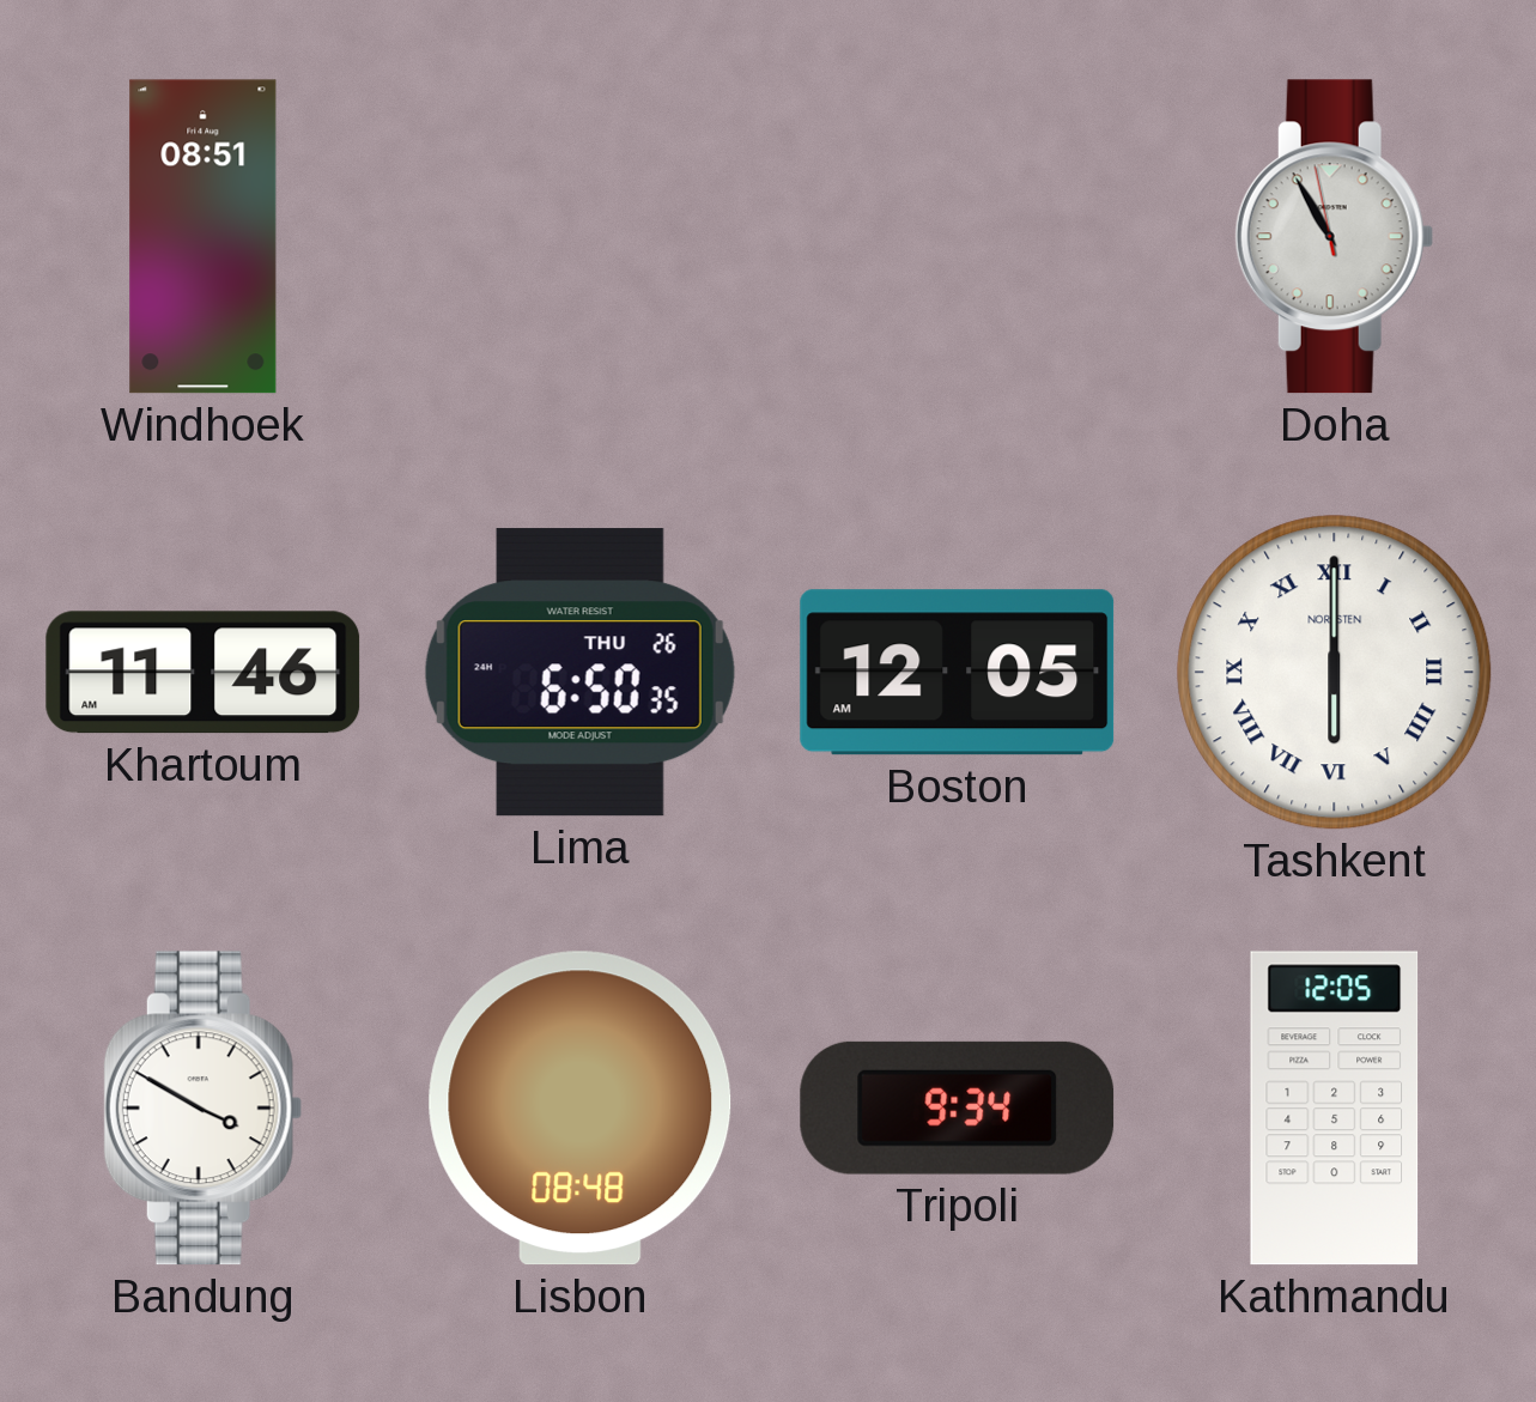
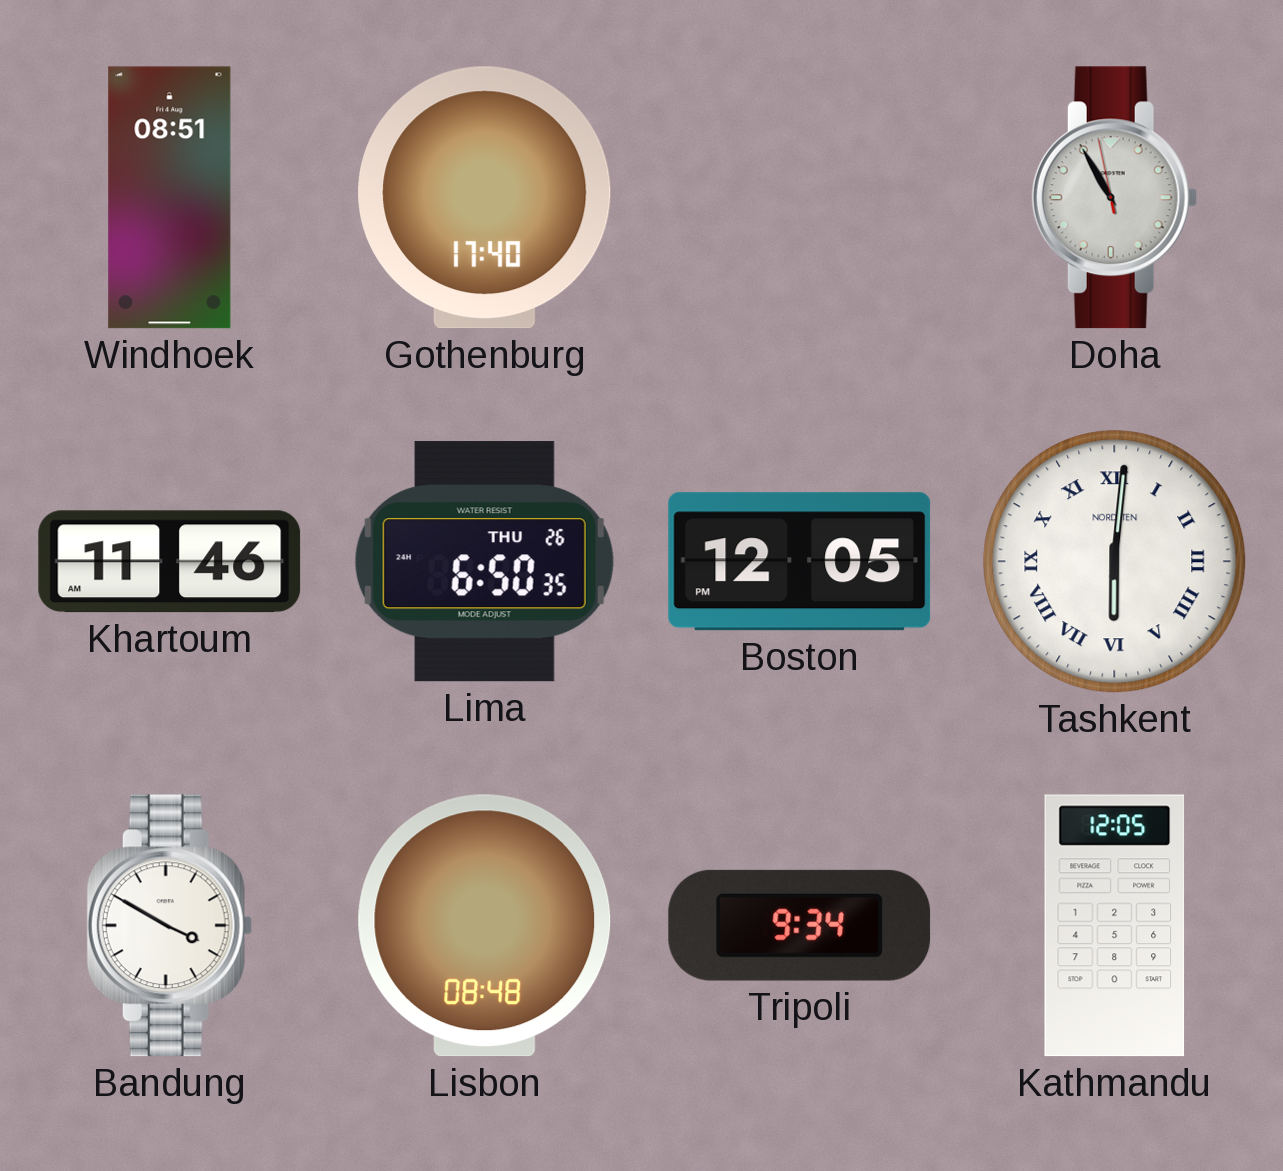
Gothenburg: none -> 17:40
Boston: 12:05 AM -> 12:05 PM
Tashkent: 6:00 -> 6:01
